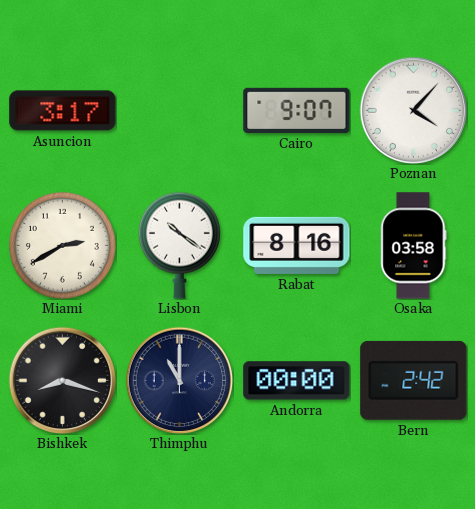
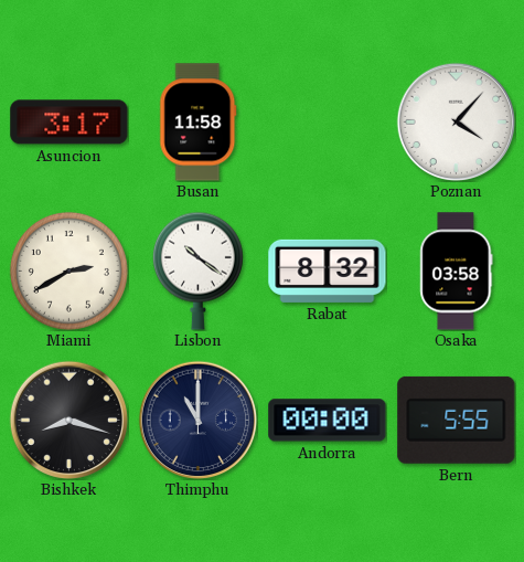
Busan: none -> 11:58
Cairo: 9:07 -> none
Rabat: 8:16 -> 8:32
Bern: 2:42 -> 5:55
